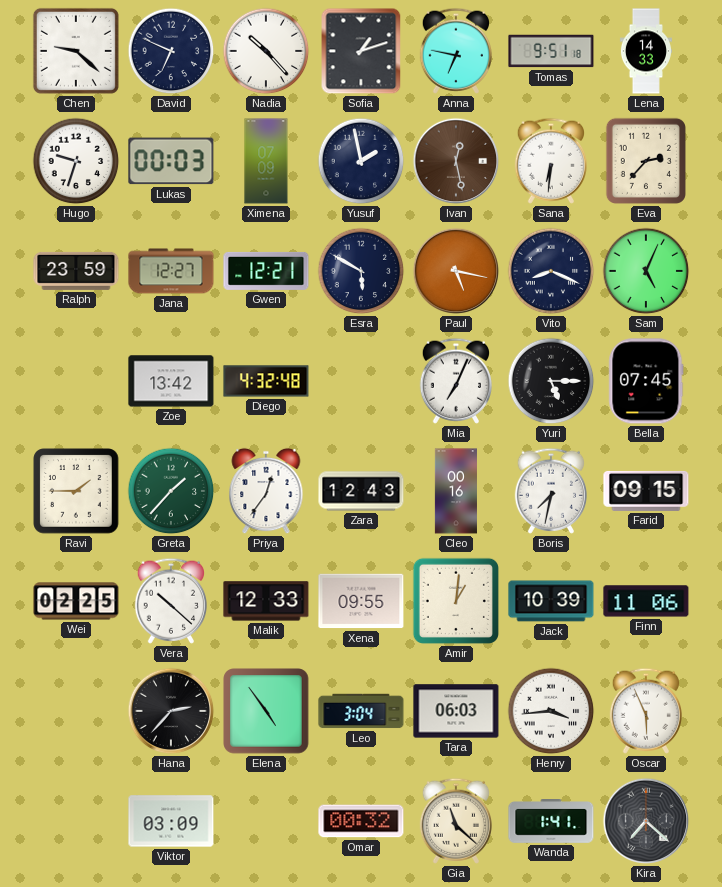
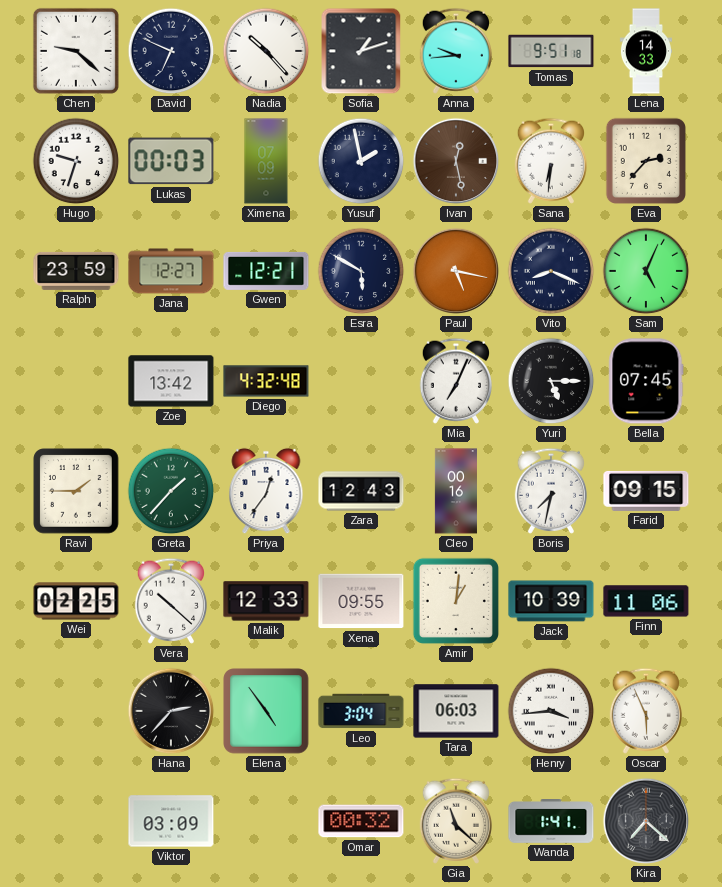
Anna: 6:47 -> 9:44
